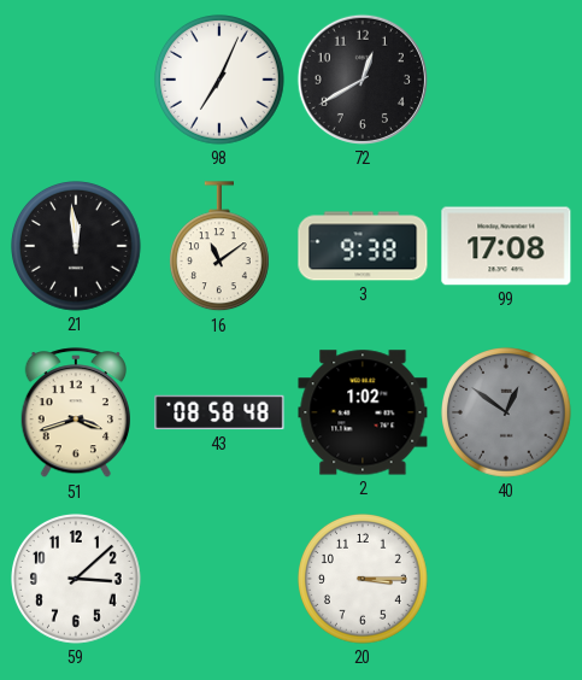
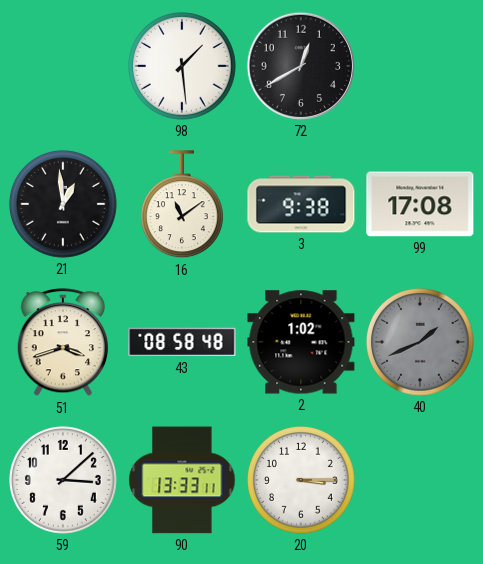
98: 7:04 -> 1:29
21: 11:59 -> 12:59
40: 12:51 -> 1:41
90: none -> 13:33
